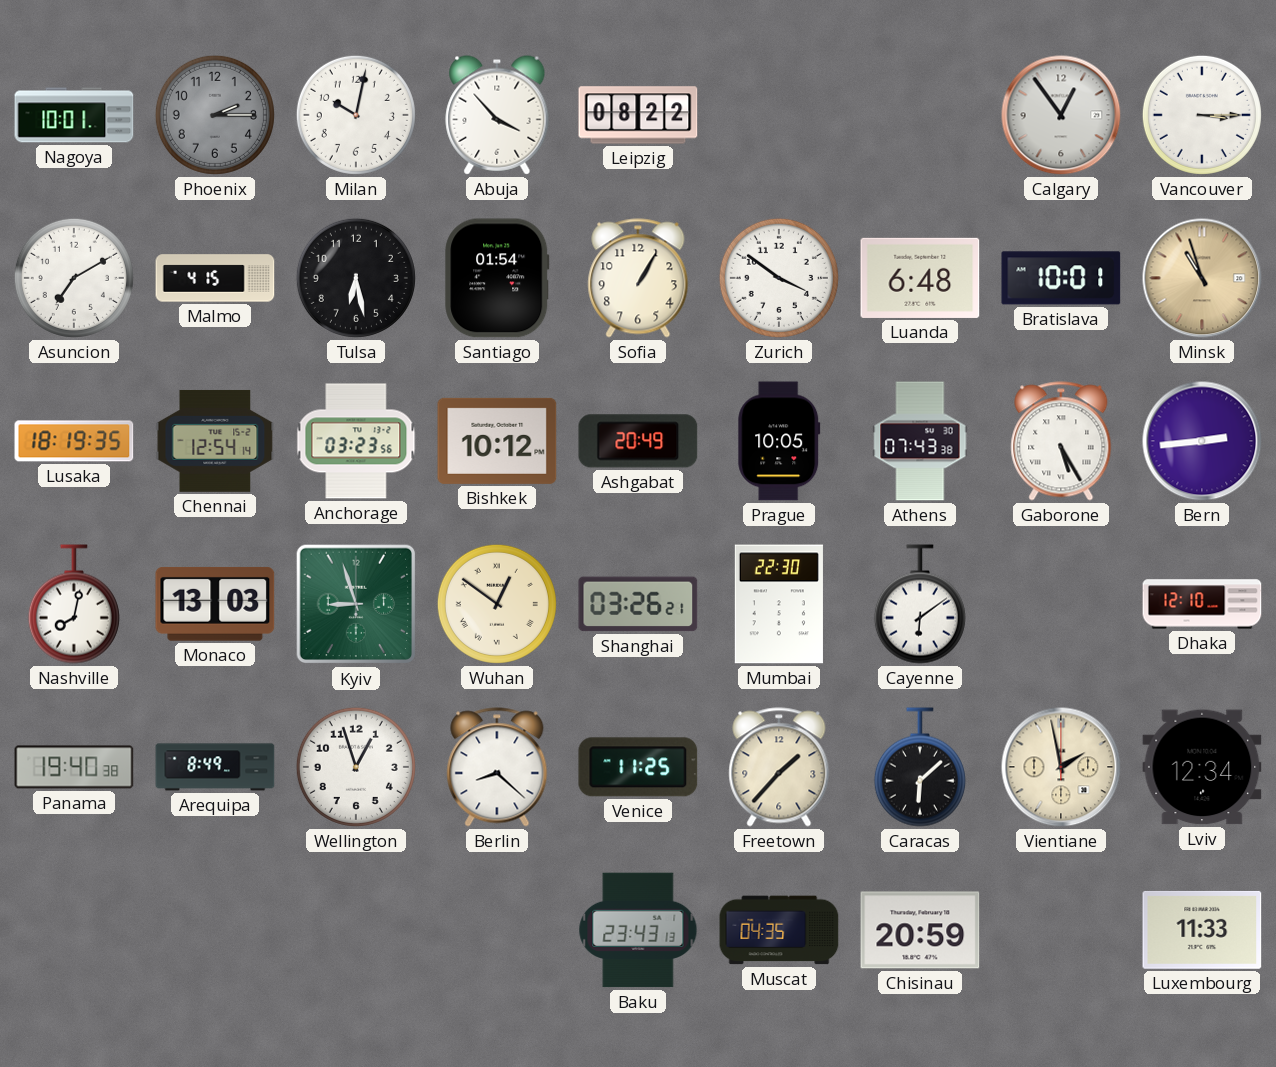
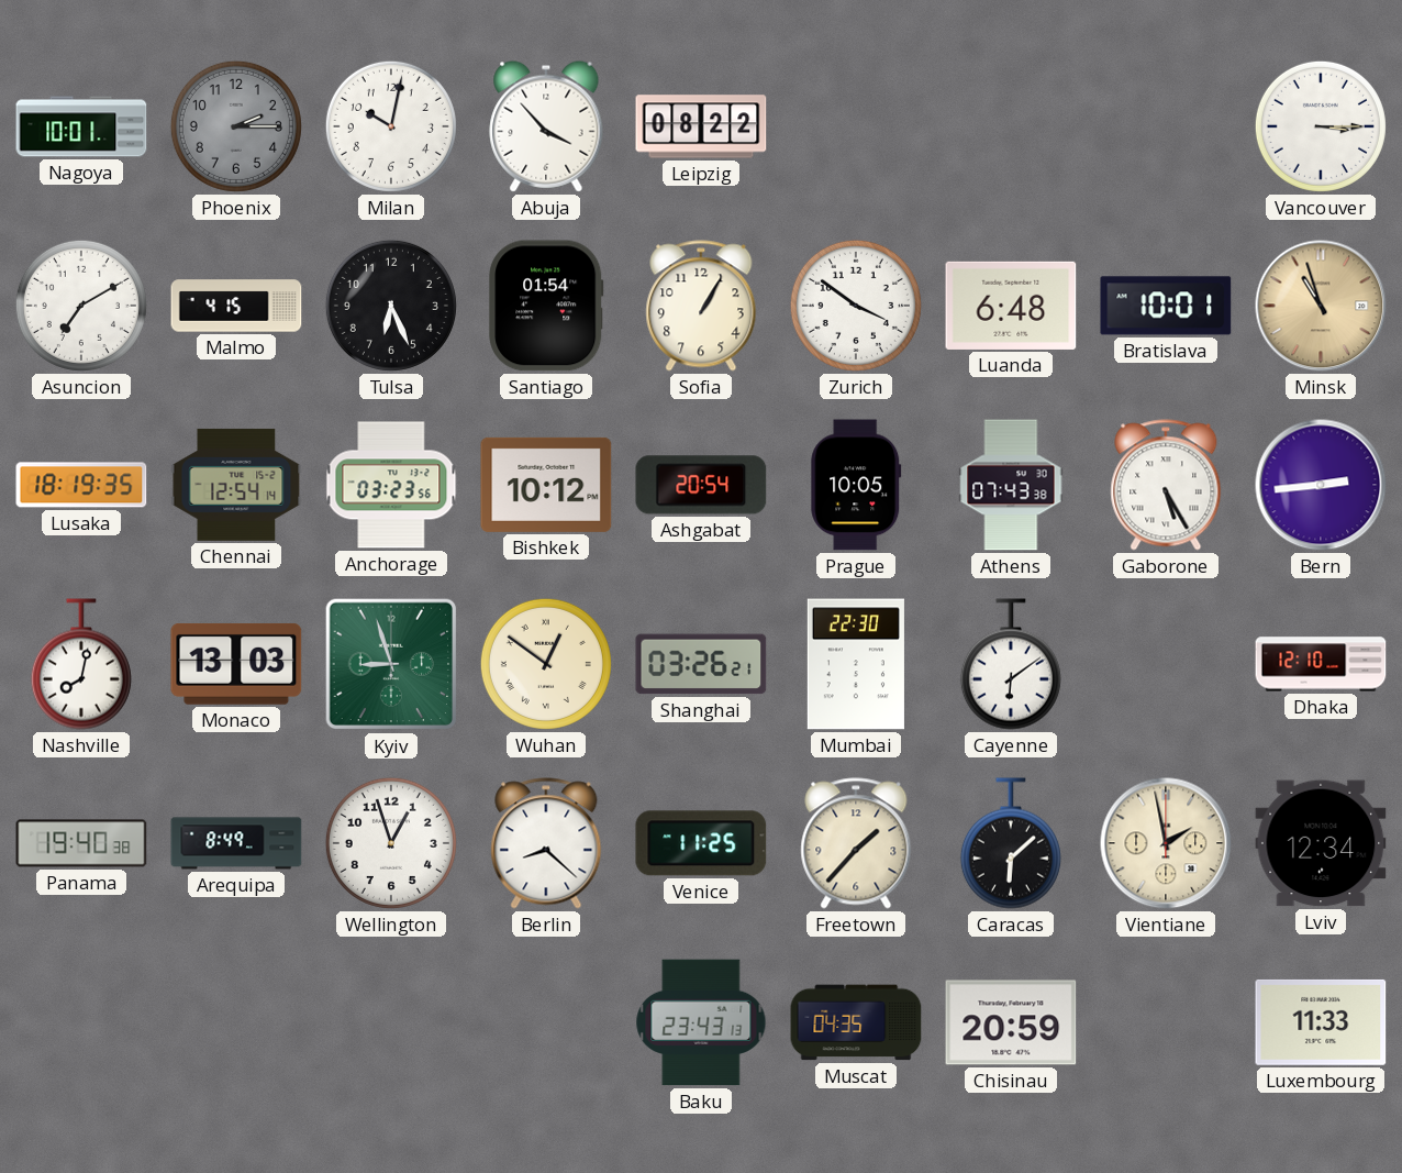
Calgary: 12:54 -> none
Tulsa: 6:28 -> 6:26
Ashgabat: 20:49 -> 20:54
